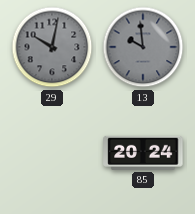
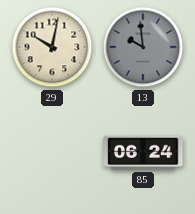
29 dial: grey -> cream
85: 20:24 -> 06:24
